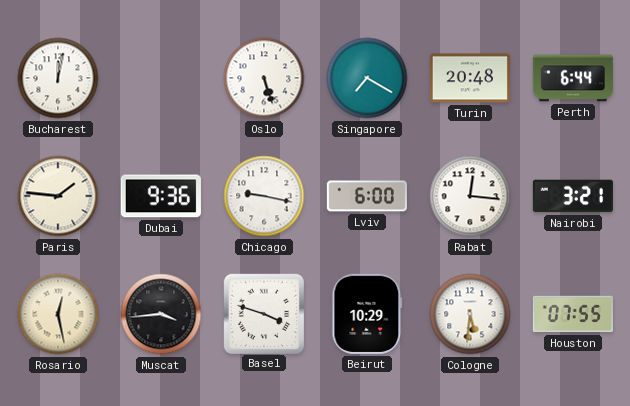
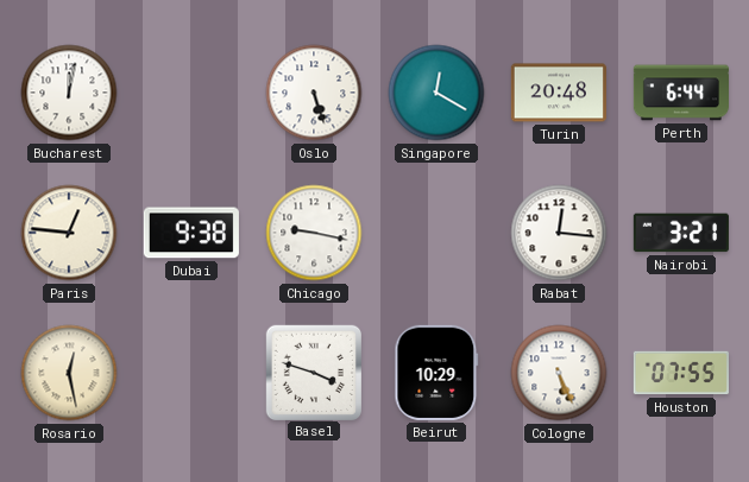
Singapore: 7:20 -> 12:20
Paris: 1:46 -> 12:46
Dubai: 9:36 -> 9:38
Lviv: 6:00 -> none
Muscat: 3:44 -> none
Cologne: 5:31 -> 5:26
